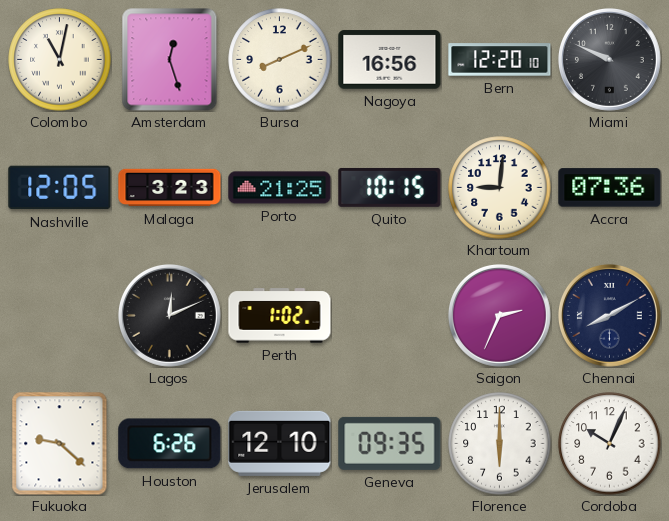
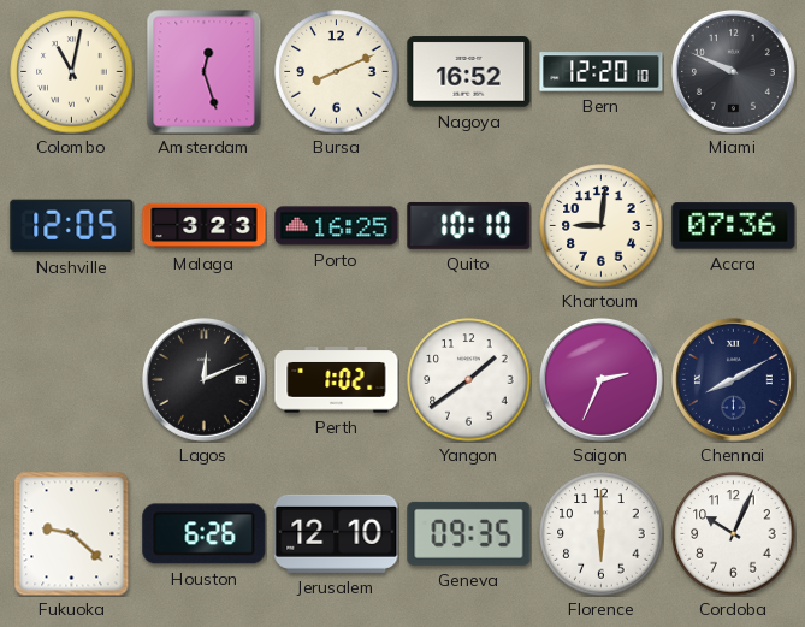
Nagoya: 16:56 -> 16:52
Porto: 21:25 -> 16:25
Quito: 10:15 -> 10:10
Yangon: none -> 1:39
